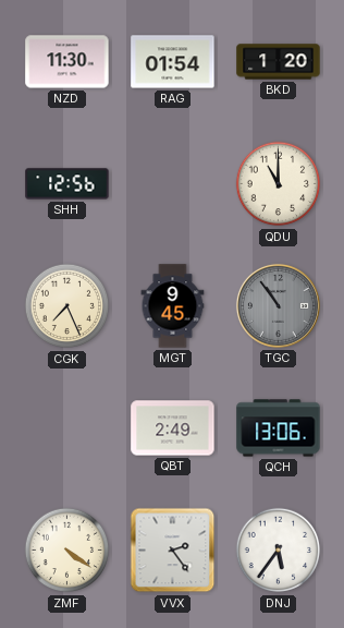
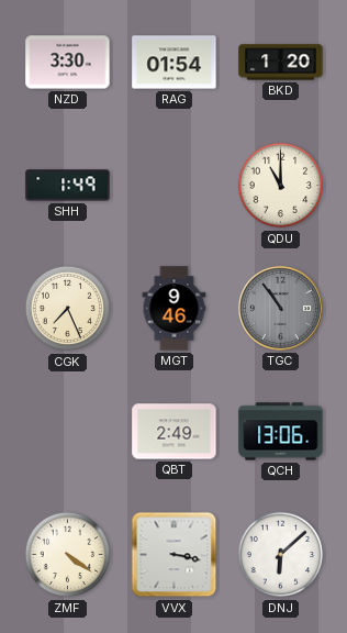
NZD: 11:30 -> 3:30
SHH: 12:56 -> 1:49
MGT: 9:45 -> 9:46
VVX: 2:24 -> 3:17
DNJ: 5:36 -> 6:08
